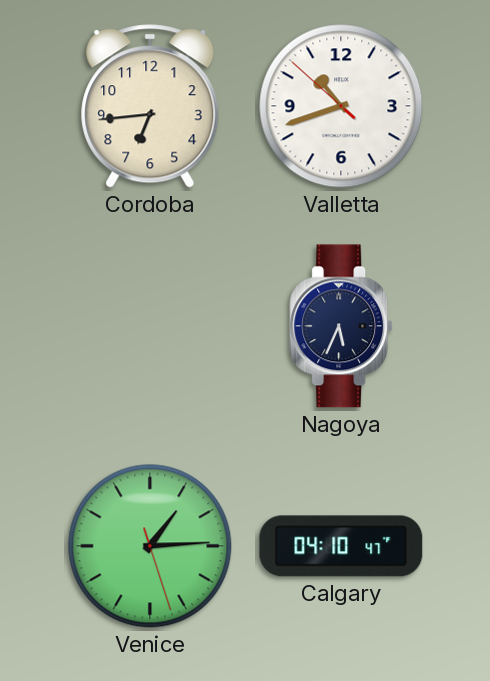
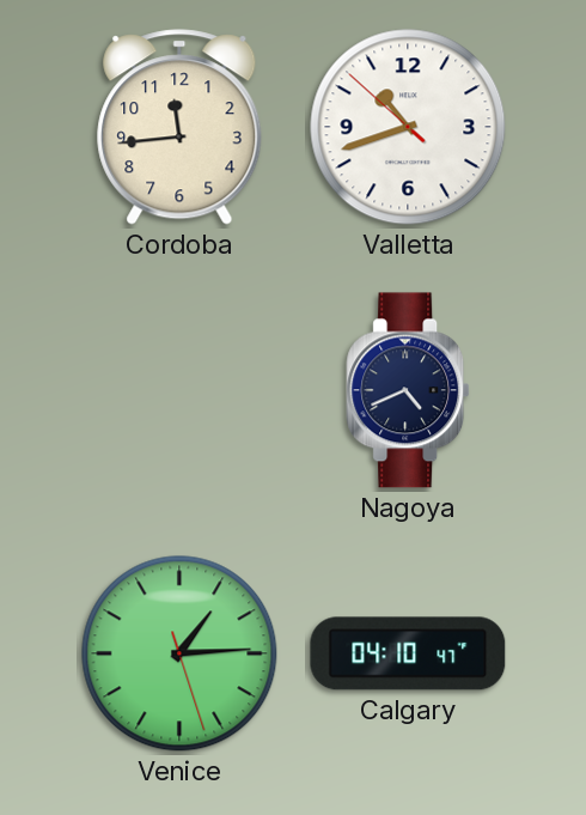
Cordoba: 6:44 -> 11:44
Nagoya: 5:34 -> 4:41
